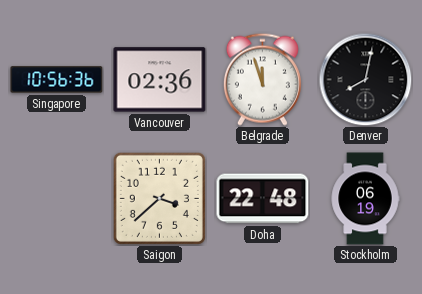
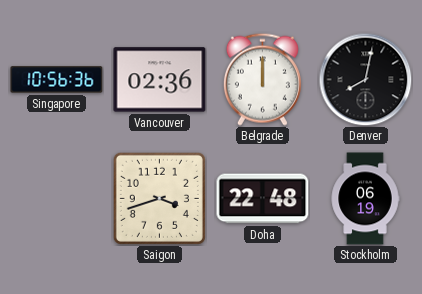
Belgrade: 11:57 -> 12:00
Saigon: 3:38 -> 3:42
